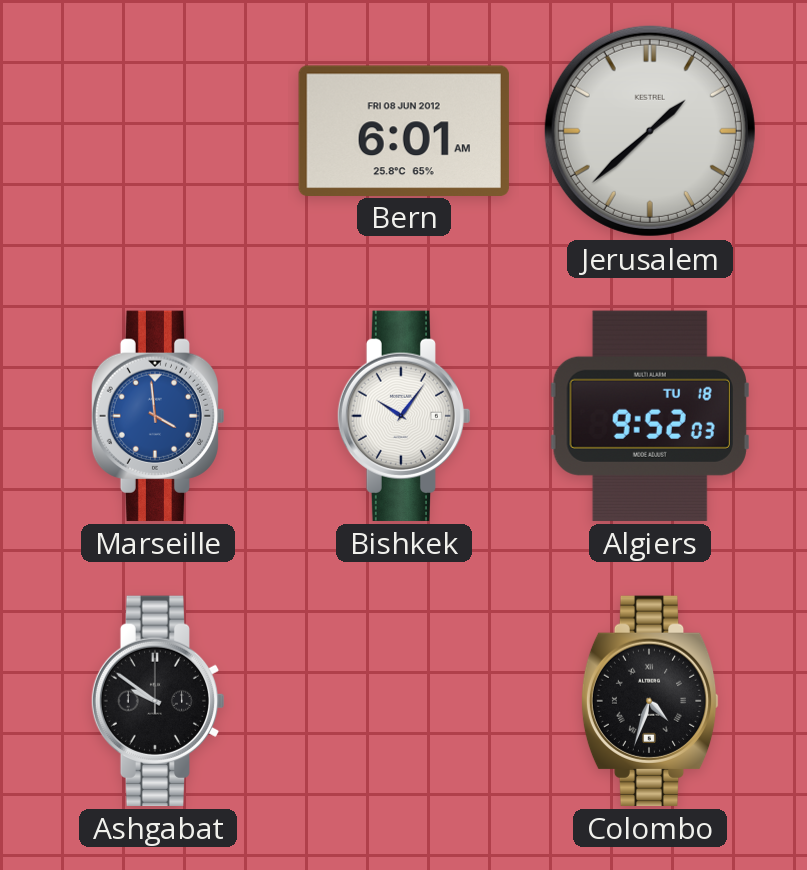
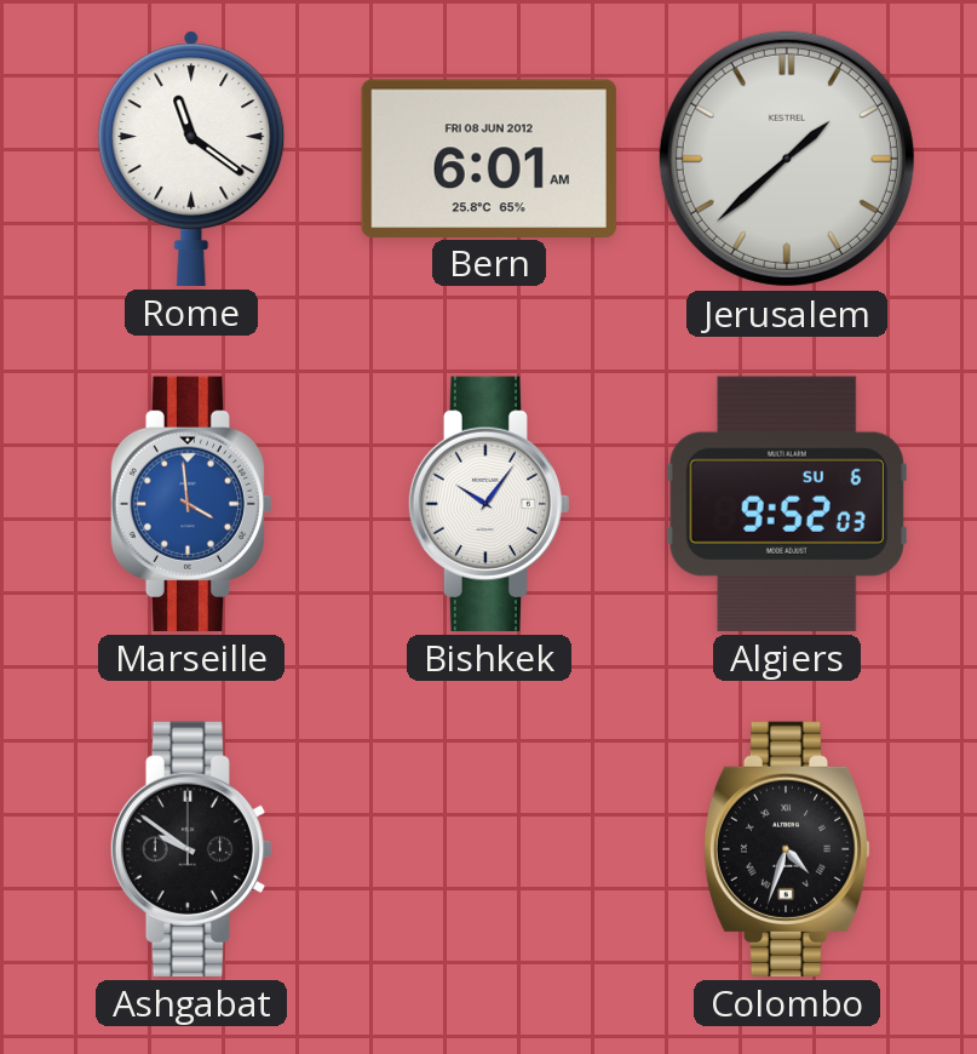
Rome: none -> 11:21
Algiers date: TU 18 -> SU 6
